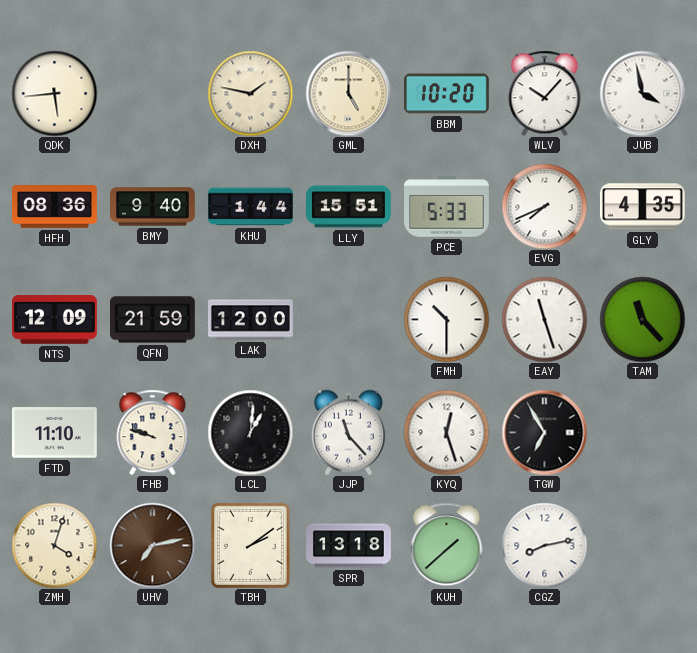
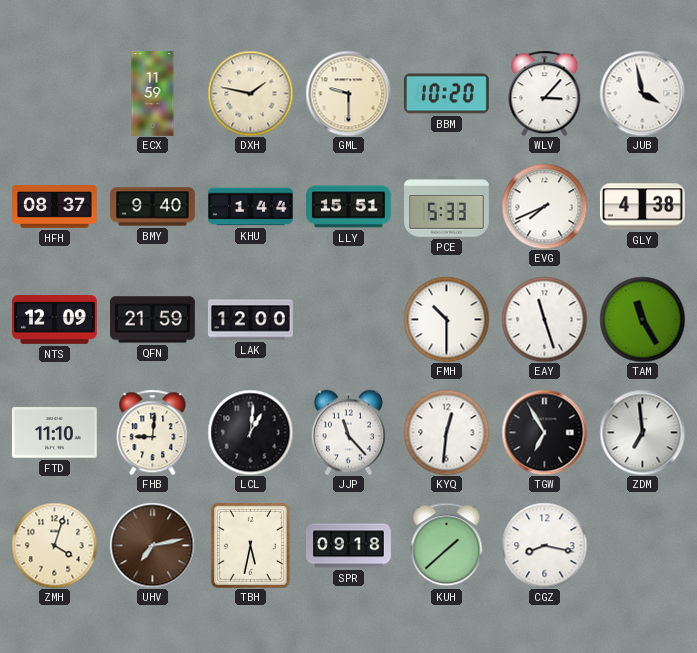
QDK: 5:44 -> none
ECX: none -> 11:59
GML: 5:00 -> 9:30
WLV: 10:07 -> 3:07
HFH: 08:36 -> 08:37
GLY: 4:35 -> 4:38
TAM: 11:23 -> 11:25
FHB: 9:48 -> 9:01
KYQ: 12:27 -> 12:31
ZDM: none -> 6:59
TBH: 2:09 -> 5:32
SPR: 13:18 -> 09:18
CGZ: 8:13 -> 8:17
